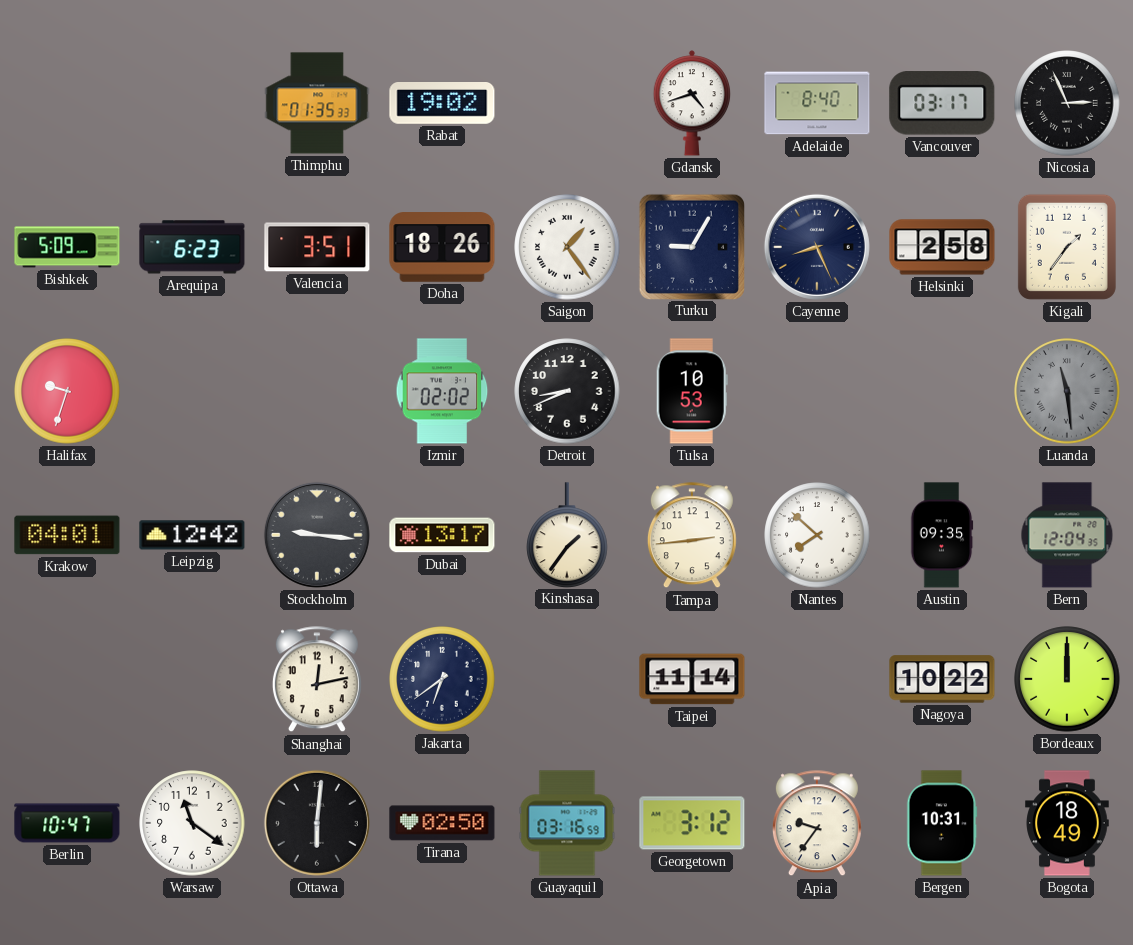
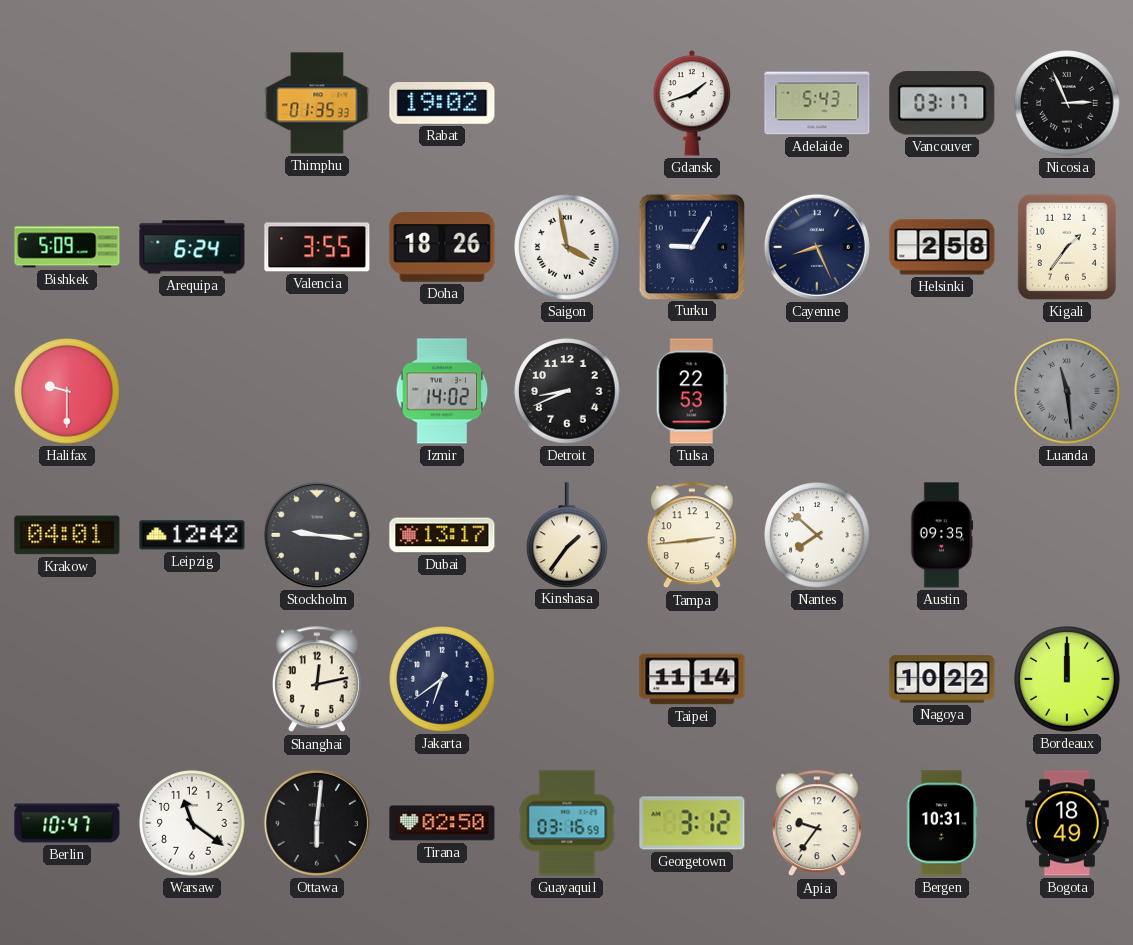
Gdansk: 4:42 -> 1:42
Adelaide: 8:40 -> 5:43
Arequipa: 6:23 -> 6:24
Valencia: 3:51 -> 3:55
Saigon: 1:24 -> 3:58
Halifax: 9:33 -> 9:30
Izmir: 02:02 -> 14:02
Tulsa: 10:53 -> 22:53
Bern: 12:04 -> none
